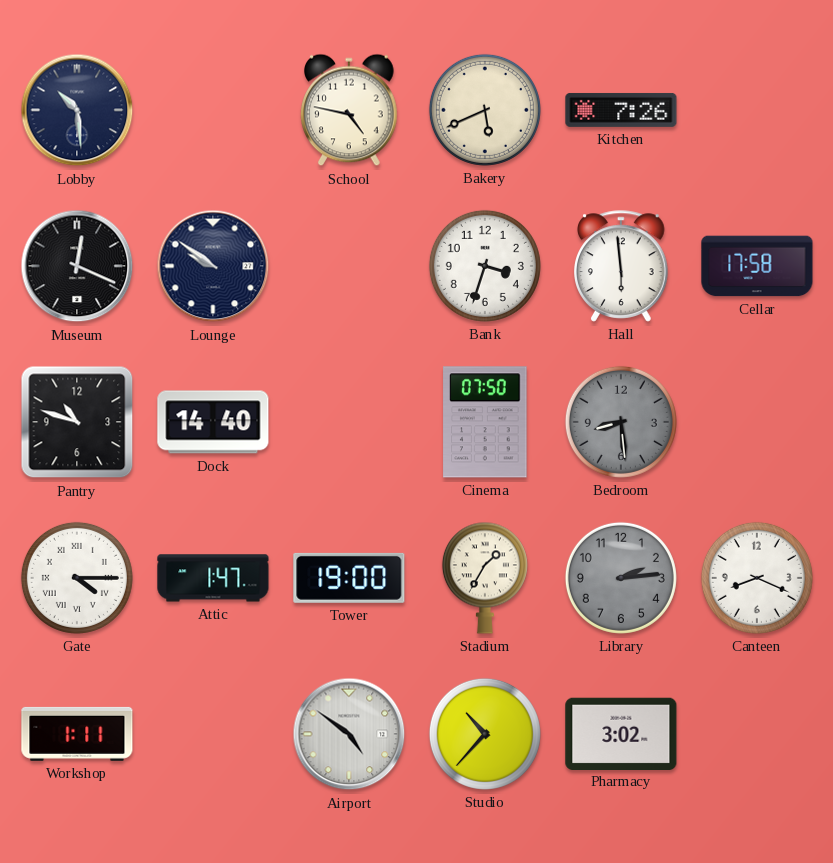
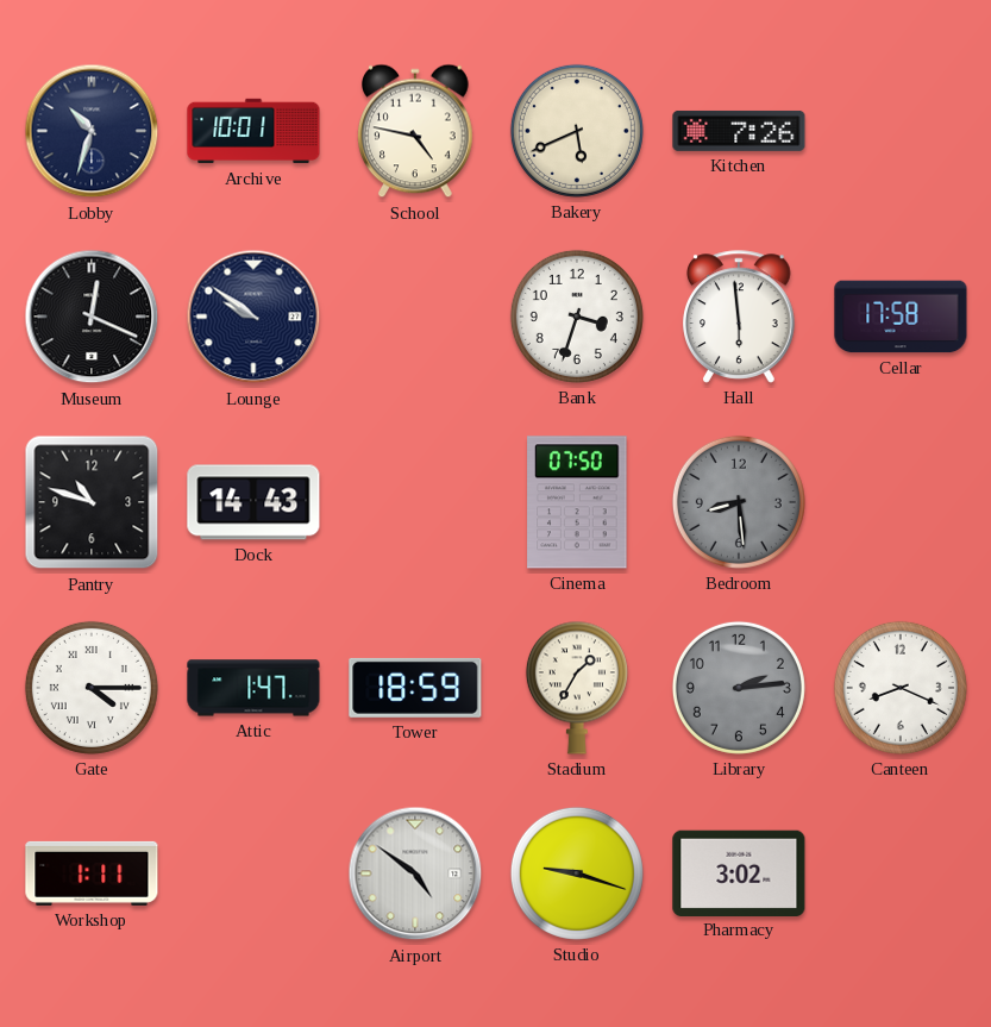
Lobby: 10:29 -> 10:33
Archive: none -> 10:01
Dock: 14:40 -> 14:43
Tower: 19:00 -> 18:59
Studio: 10:37 -> 9:18
